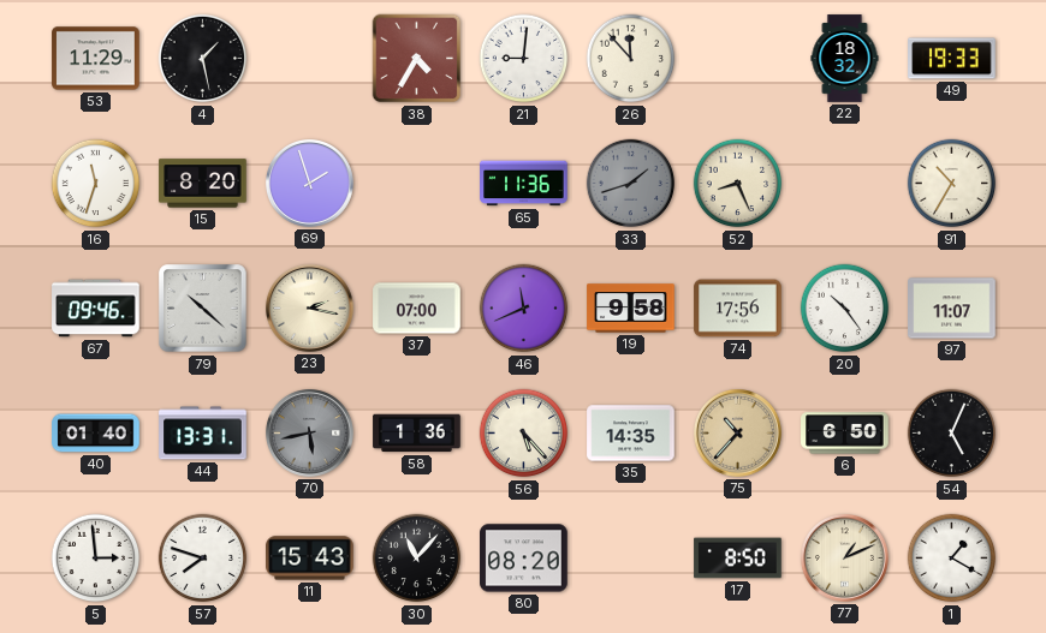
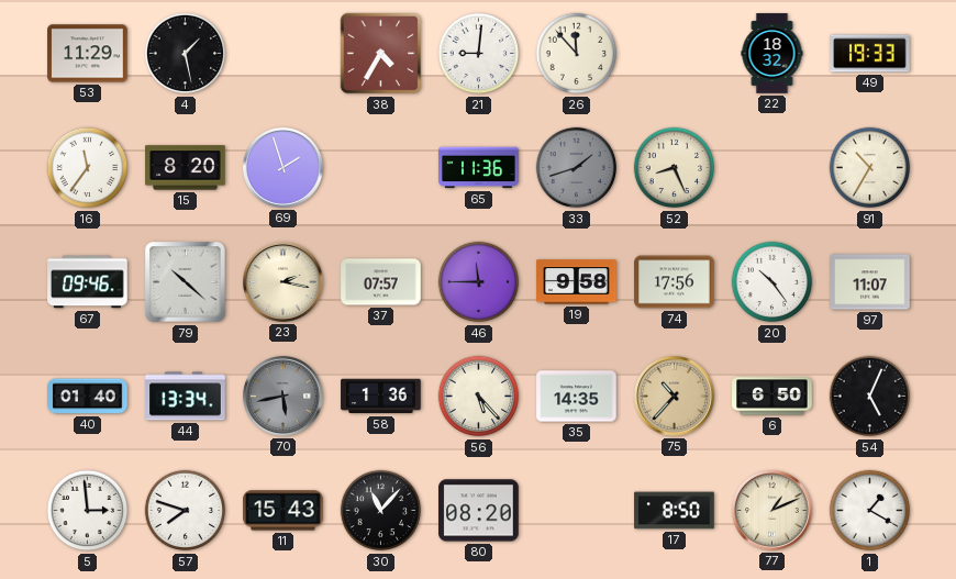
16: 11:33 -> 11:36
37: 07:00 -> 07:57
46: 11:41 -> 11:45
44: 13:31 -> 13:34
